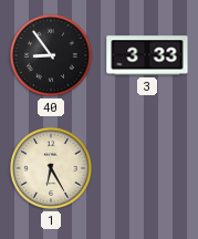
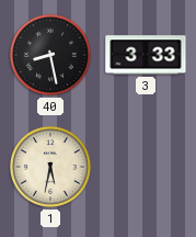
40: 8:54 -> 8:28
1: 6:25 -> 5:32
